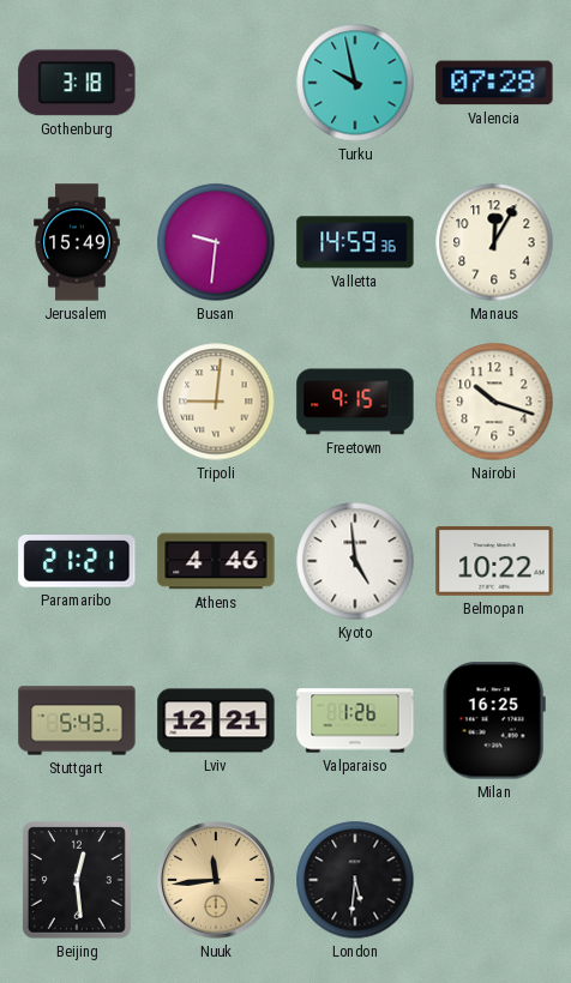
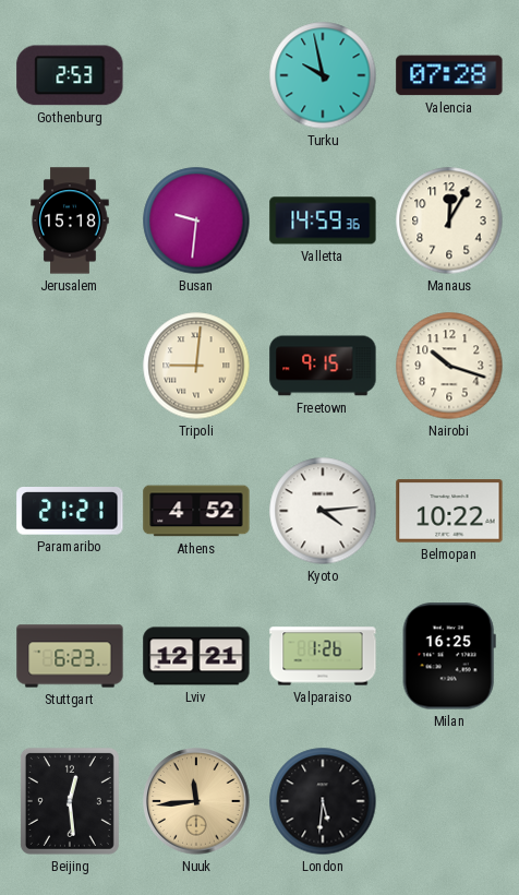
Gothenburg: 3:18 -> 2:53
Jerusalem: 15:49 -> 15:18
Athens: 4:46 -> 4:52
Kyoto: 4:59 -> 4:14
Stuttgart: 5:43 -> 6:23
